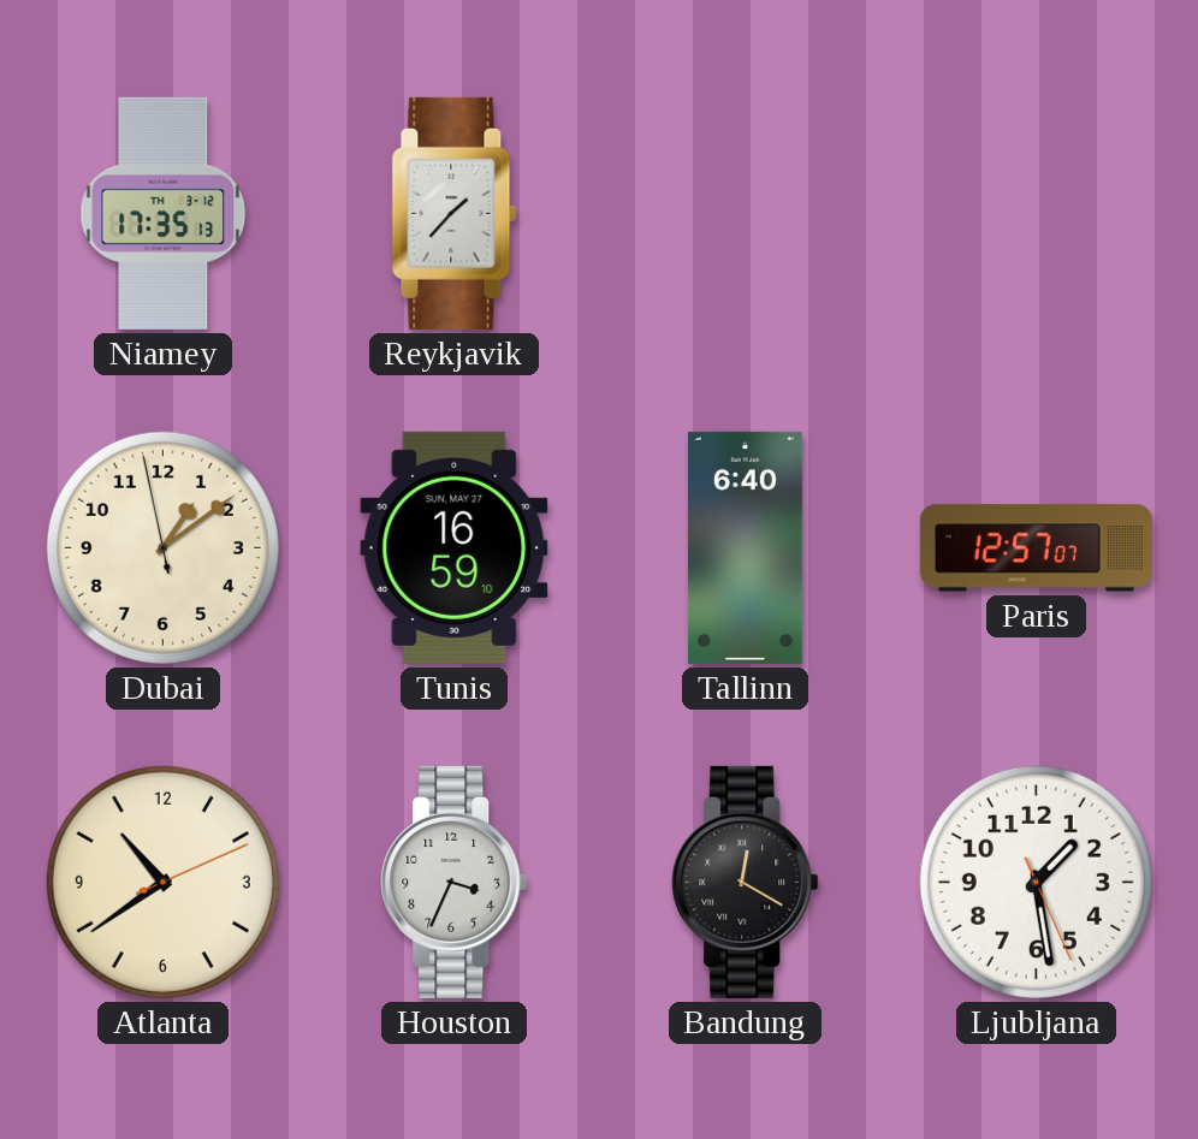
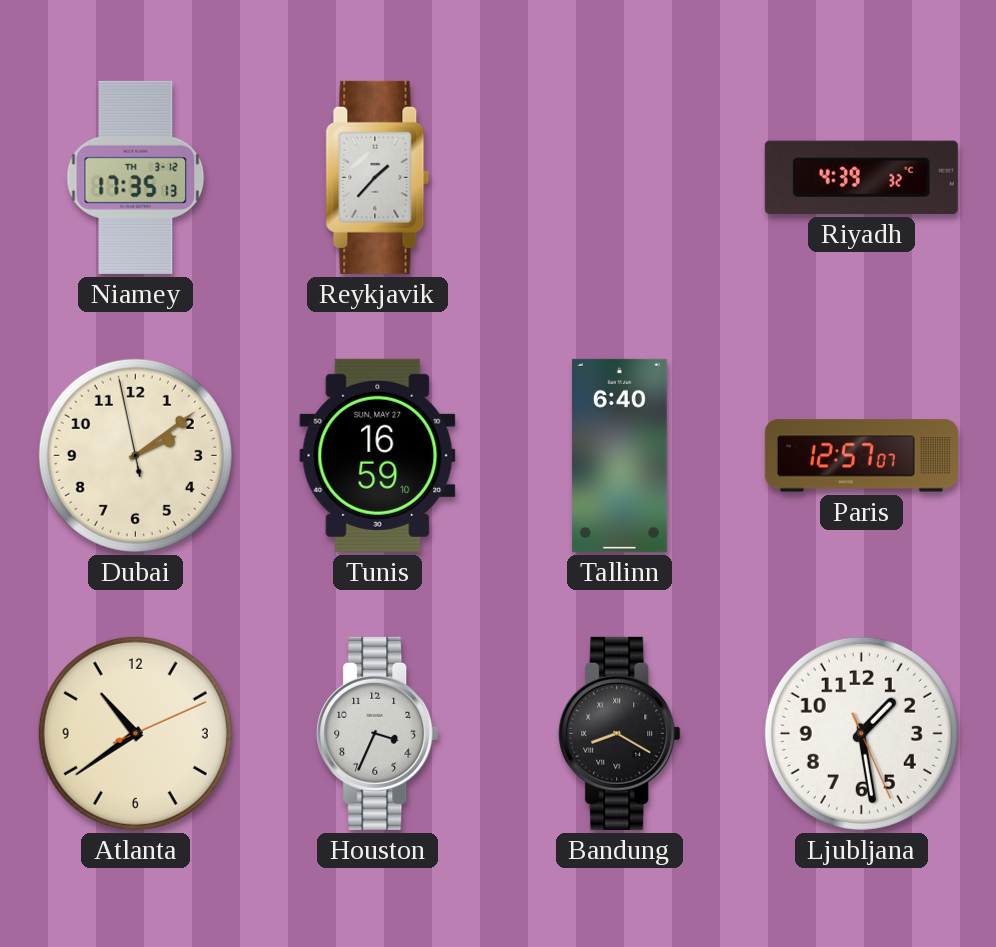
Riyadh: none -> 4:39
Dubai: 1:08 -> 2:08
Bandung: 12:20 -> 8:20
